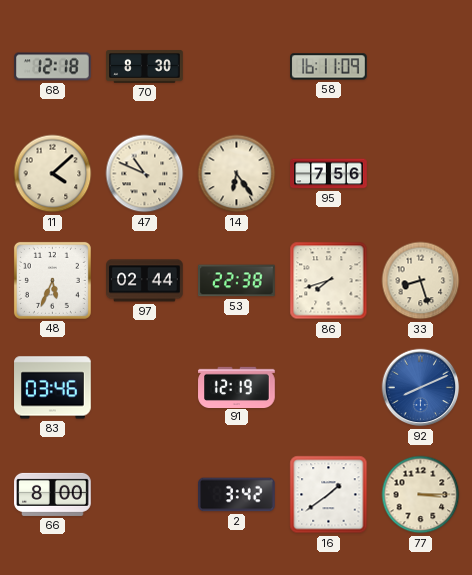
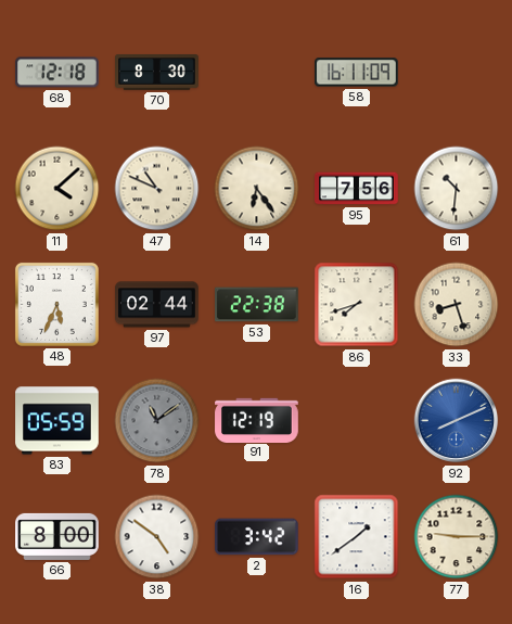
61: none -> 10:31
83: 03:46 -> 05:59
78: none -> 11:09
38: none -> 4:51
77: 3:15 -> 9:15
